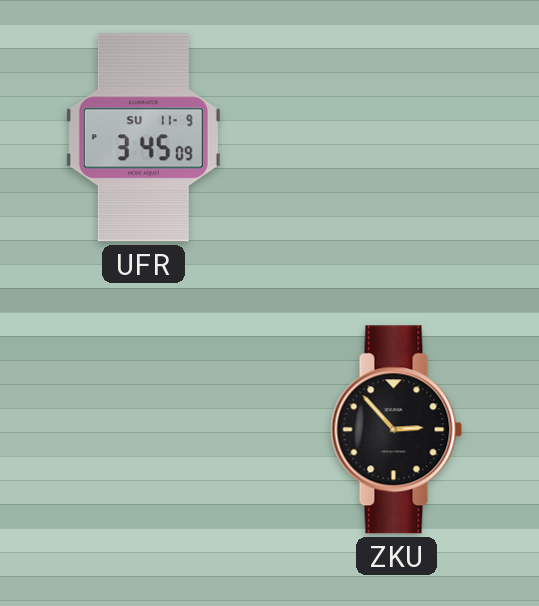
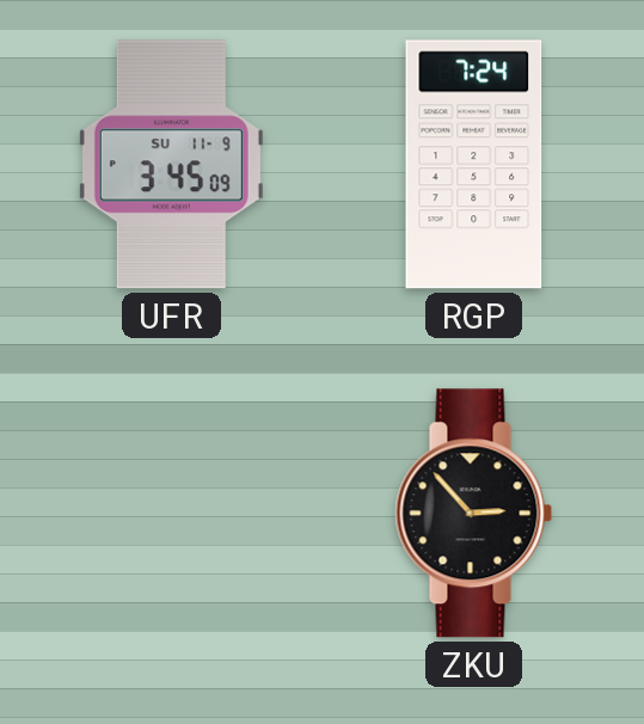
RGP: none -> 7:24
